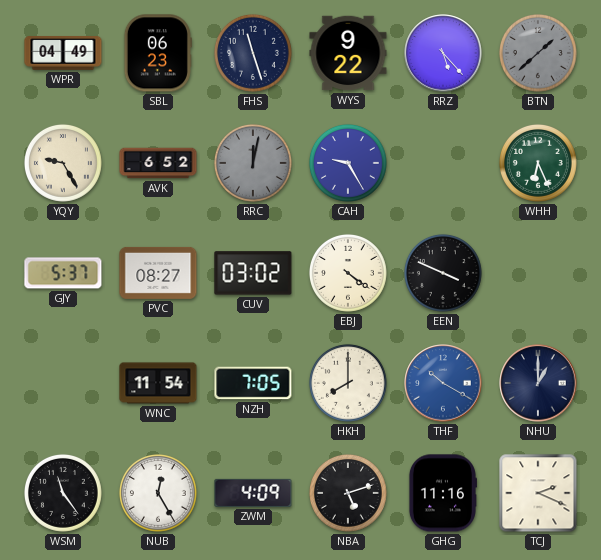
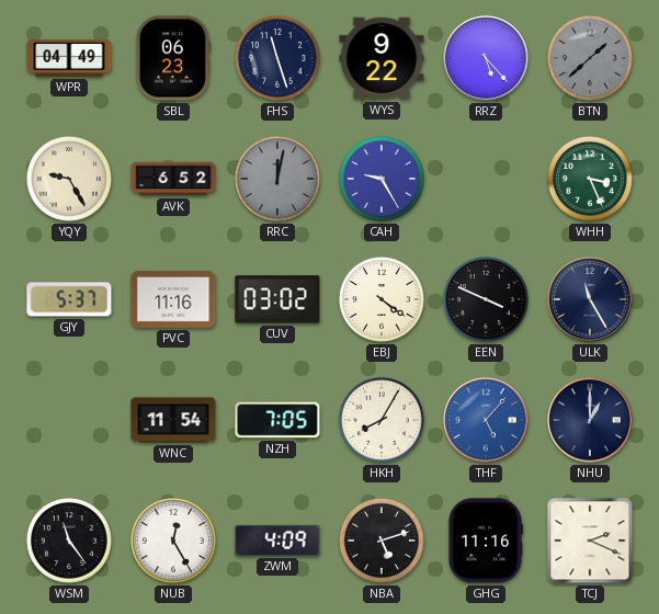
WHH: 6:26 -> 3:26
PVC: 08:27 -> 11:16
ULK: none -> 11:25
HKH: 8:00 -> 8:05
THF: 10:20 -> 5:07
